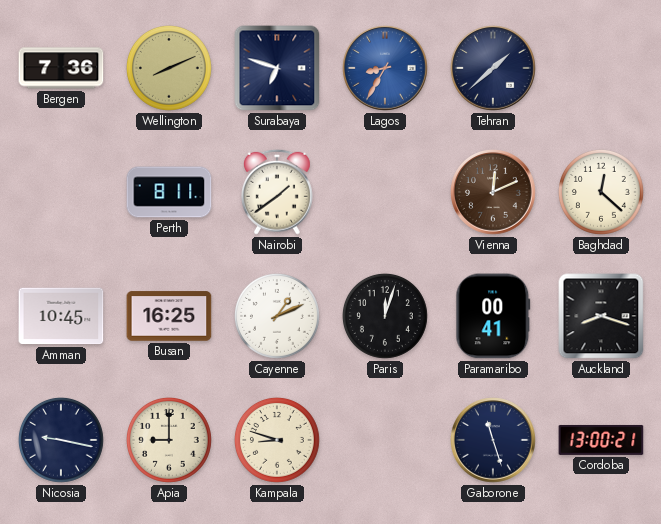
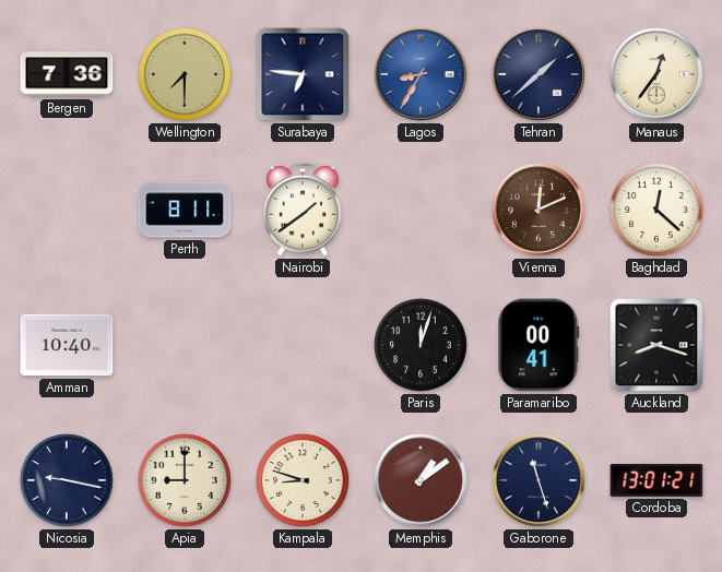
Wellington: 8:11 -> 7:30
Surabaya: 6:48 -> 6:46
Manaus: none -> 12:36
Amman: 10:45 -> 10:40
Busan: 16:25 -> none
Cayenne: 1:11 -> none
Memphis: none -> 1:09
Cordoba: 13:00 -> 13:01
